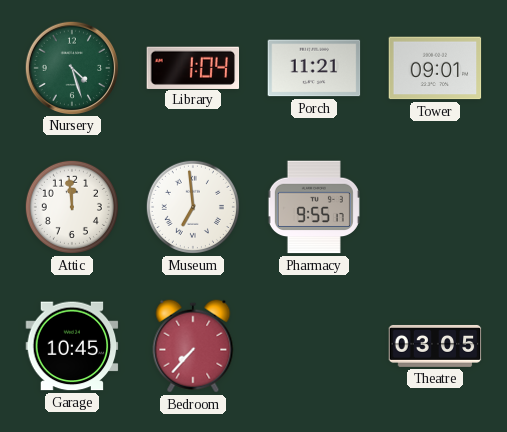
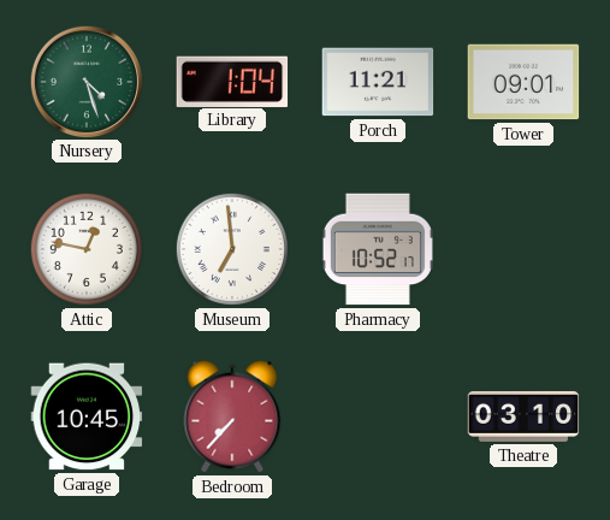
Attic: 11:59 -> 12:47
Pharmacy: 9:55 -> 10:52
Theatre: 03:05 -> 03:10
